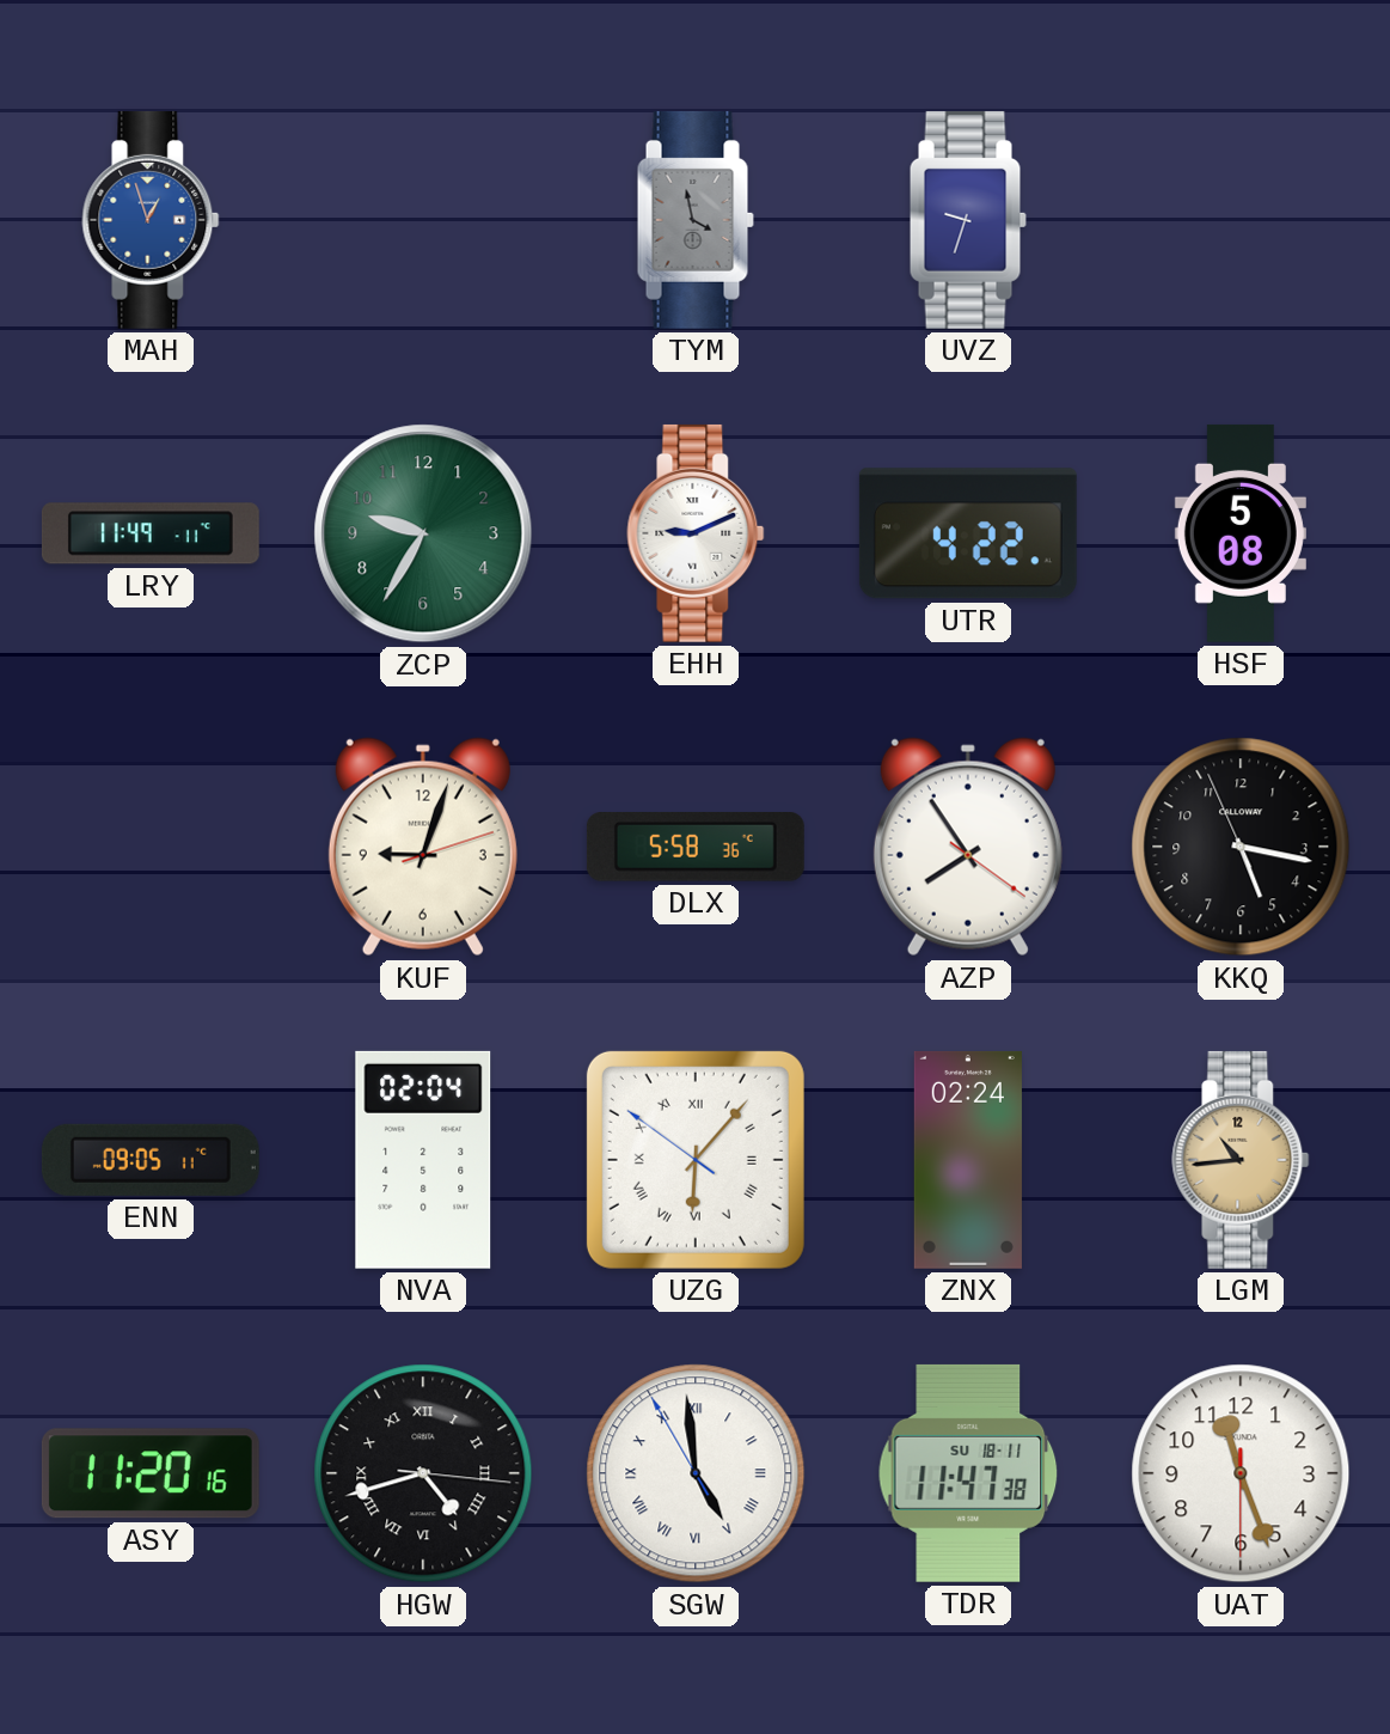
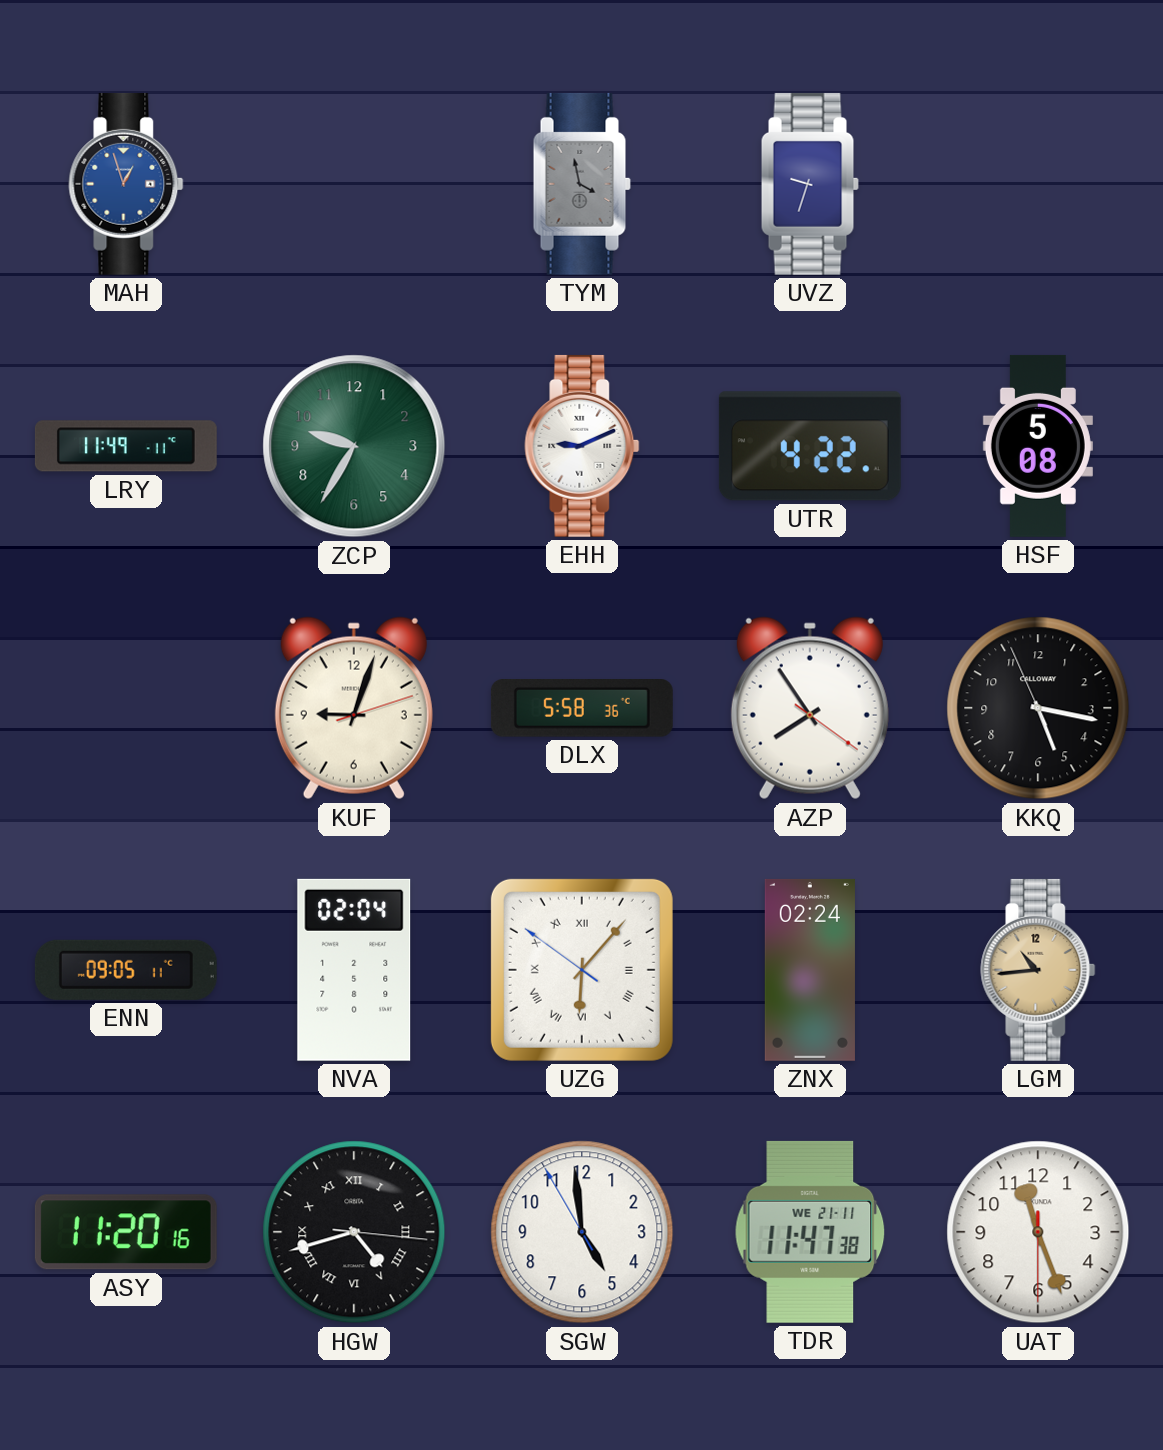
SGW numerals: Roman -> Arabic
TDR date: SU 18-11 -> WE 21-11
